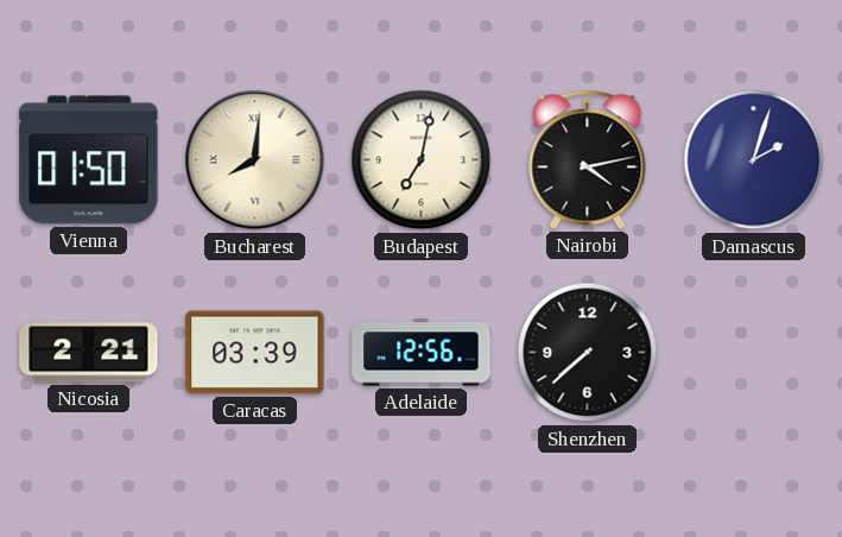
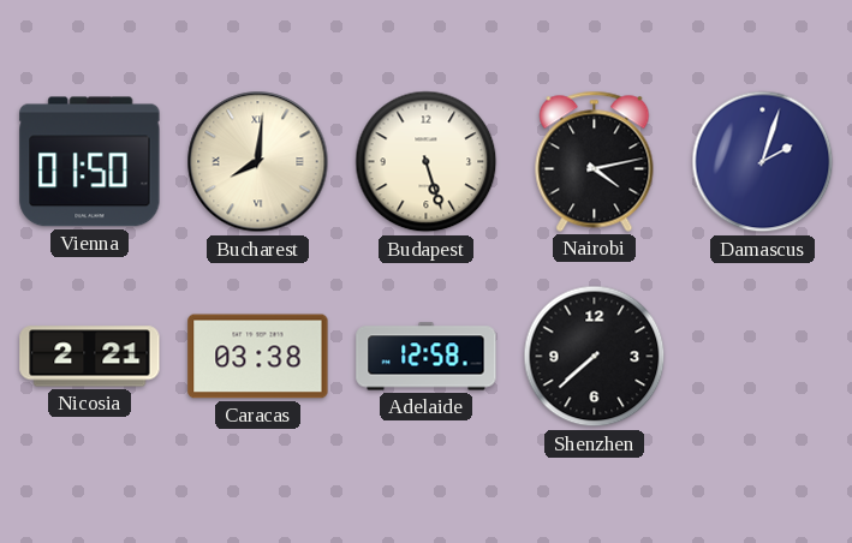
Budapest: 7:02 -> 5:27
Caracas: 03:39 -> 03:38
Adelaide: 12:56 -> 12:58
